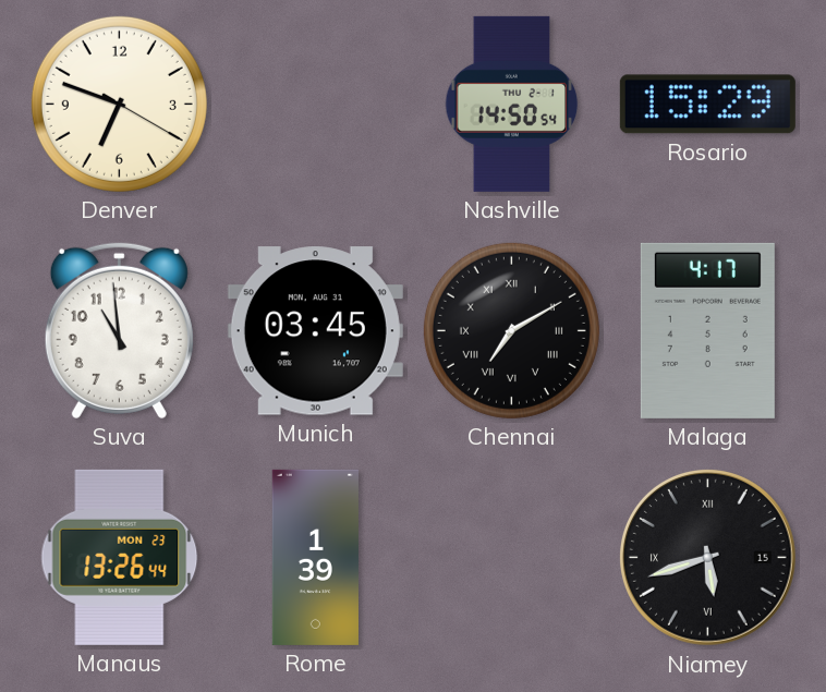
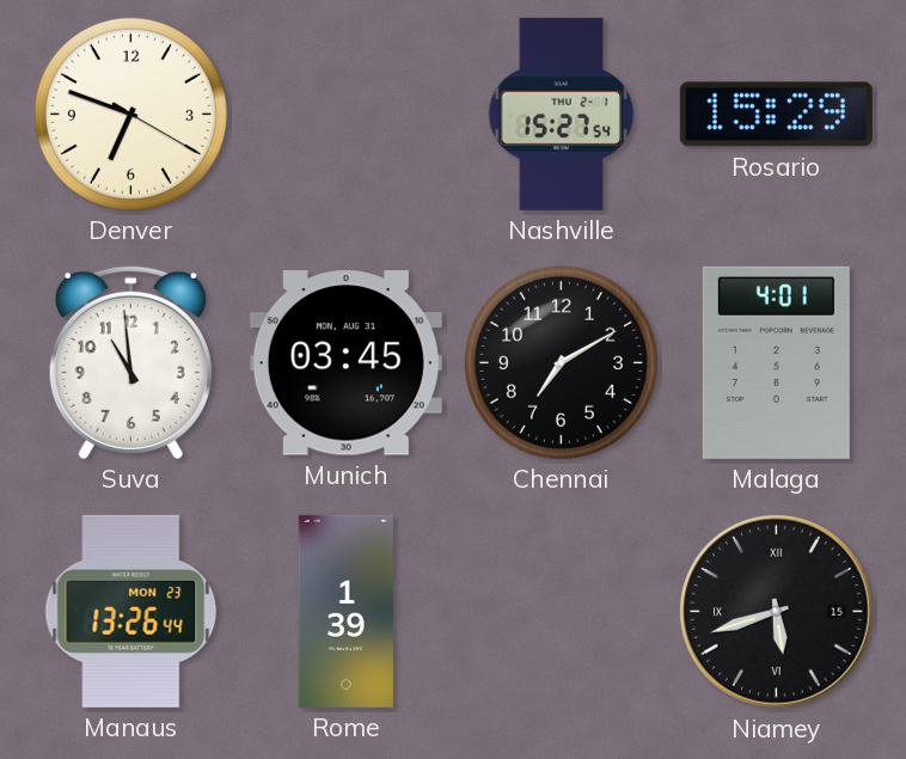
Nashville: 14:50 -> 15:27
Chennai numerals: Roman -> Arabic
Malaga: 4:17 -> 4:01
